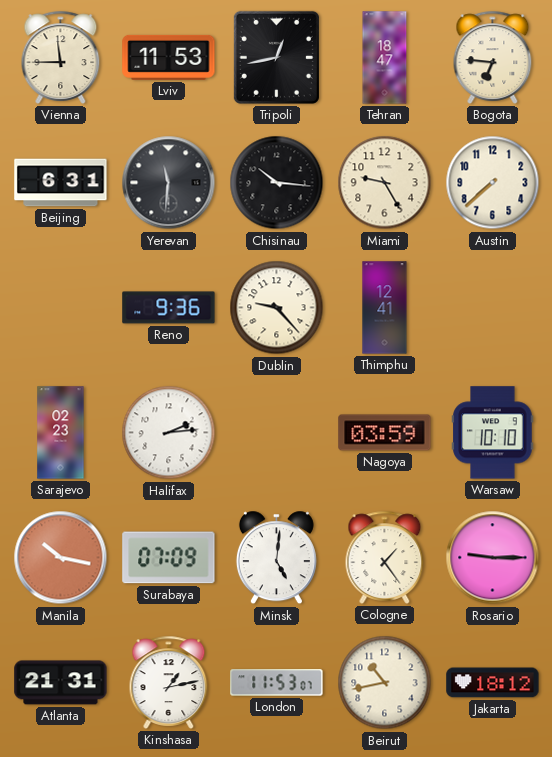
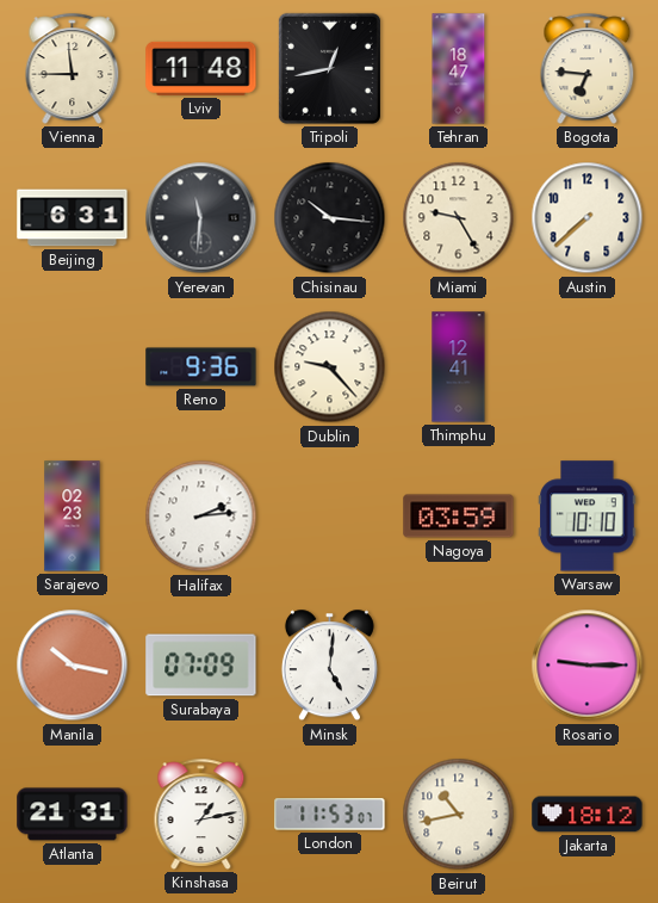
Lviv: 11:53 -> 11:48
Cologne: 1:24 -> none
